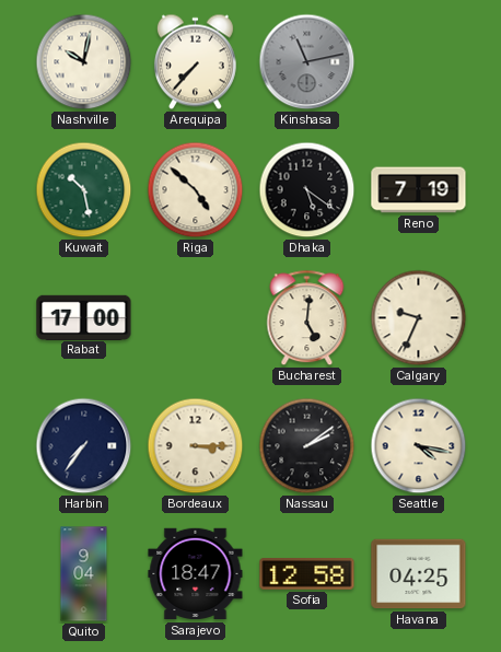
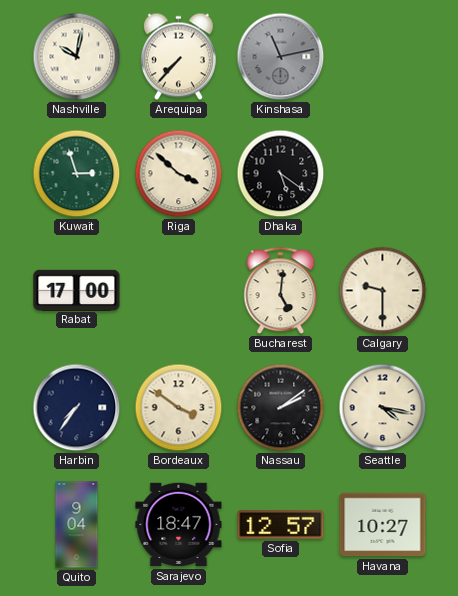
Kuwait: 10:28 -> 2:57
Riga: 4:52 -> 3:52
Reno: 7:19 -> none
Calgary: 9:34 -> 9:30
Bordeaux: 3:15 -> 3:51
Sofia: 12:58 -> 12:57
Havana: 04:25 -> 10:27
